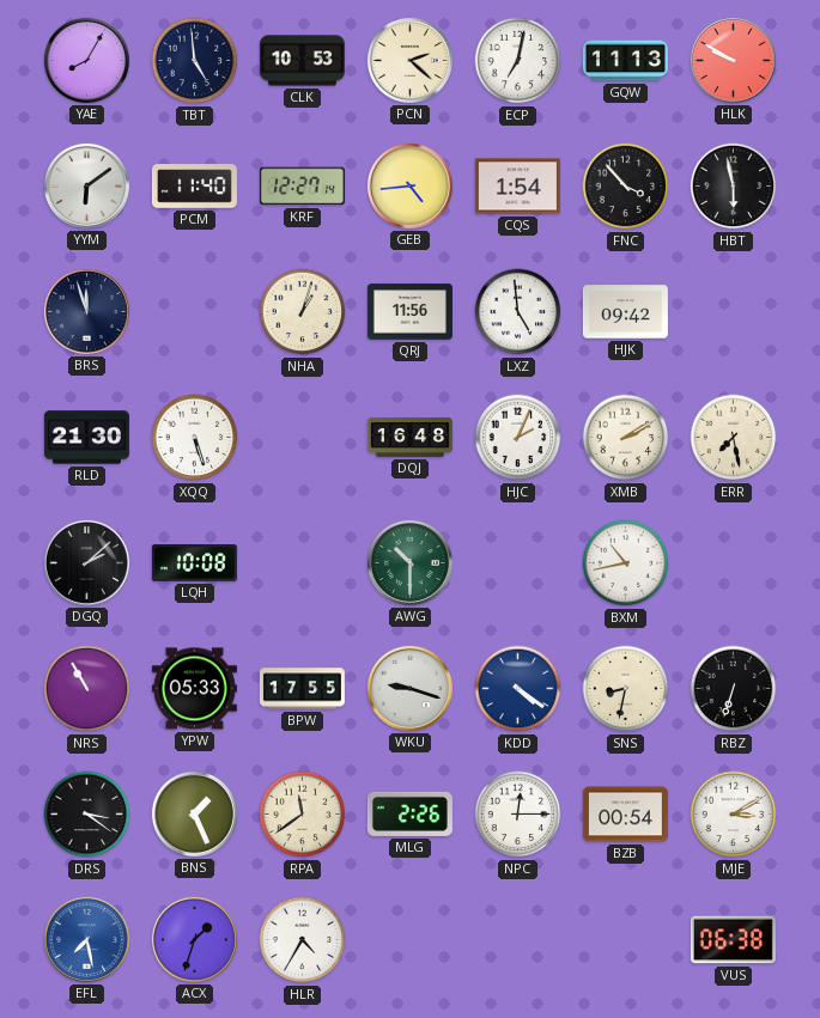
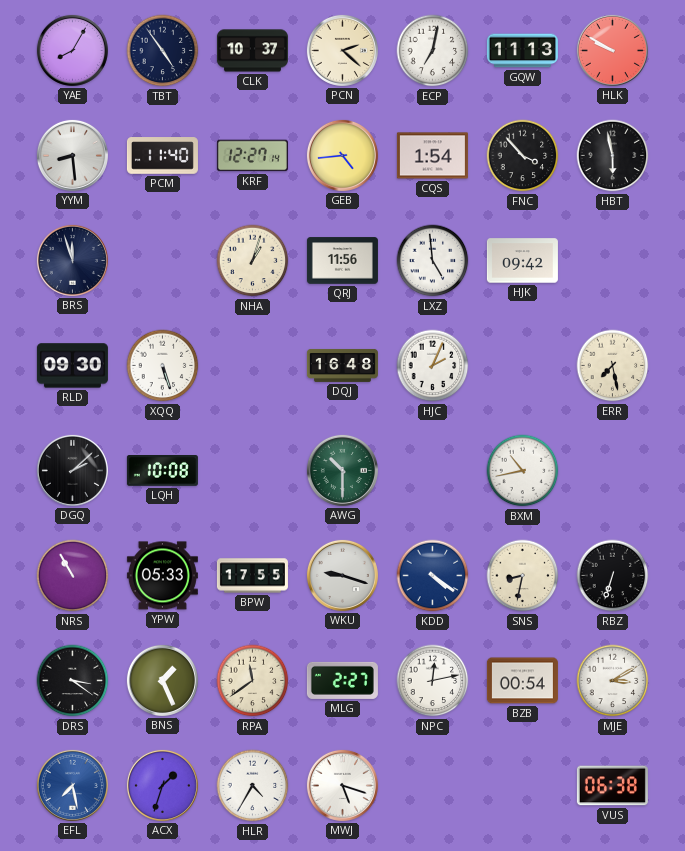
TBT: 4:59 -> 4:54
CLK: 10:53 -> 10:37
YYM: 6:09 -> 8:29
RLD: 21:30 -> 09:30
XMB: 2:10 -> none
MLG: 2:26 -> 2:27
NPC: 12:15 -> 12:13
MWJ: none -> 5:18
